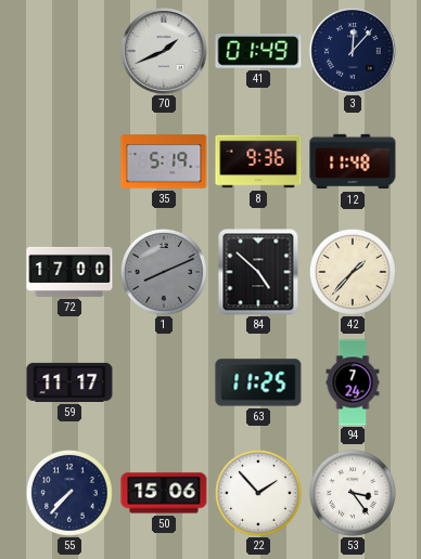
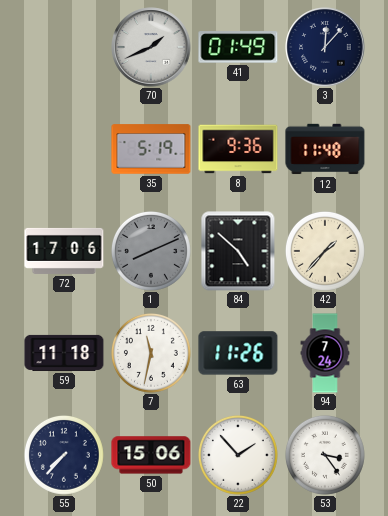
72: 17:00 -> 17:06
59: 11:17 -> 11:18
7: none -> 11:32
63: 11:25 -> 11:26
